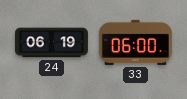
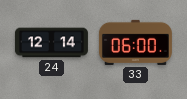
24: 06:19 -> 12:14
